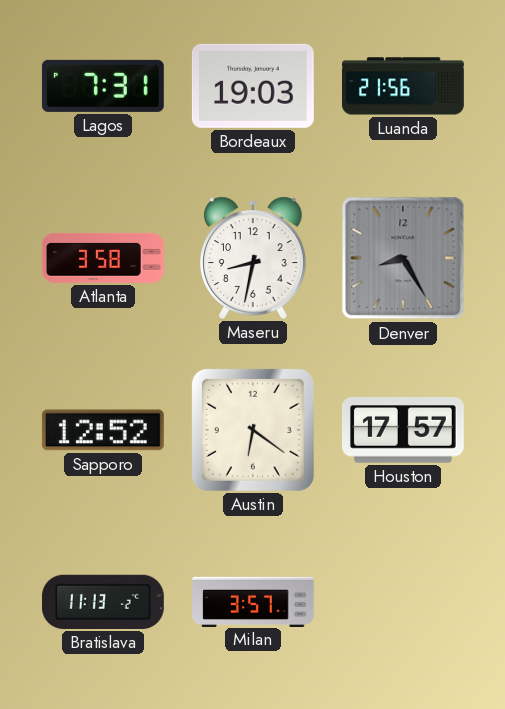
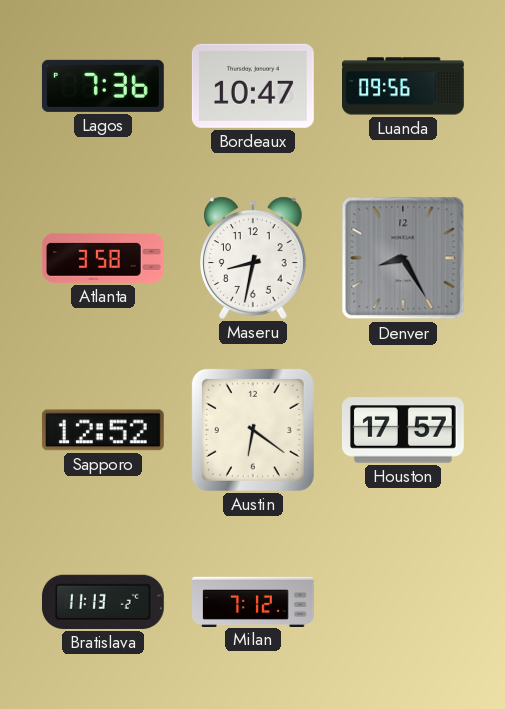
Lagos: 7:31 -> 7:36
Bordeaux: 19:03 -> 10:47
Luanda: 21:56 -> 09:56
Milan: 3:57 -> 7:12
